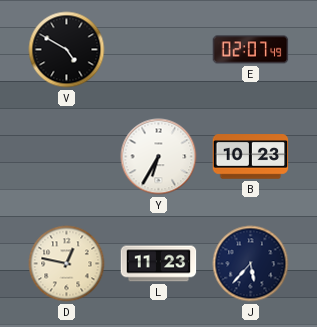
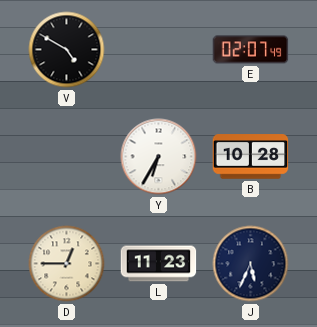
B: 10:23 -> 10:28
D: 12:47 -> 12:45
J: 5:37 -> 5:34
